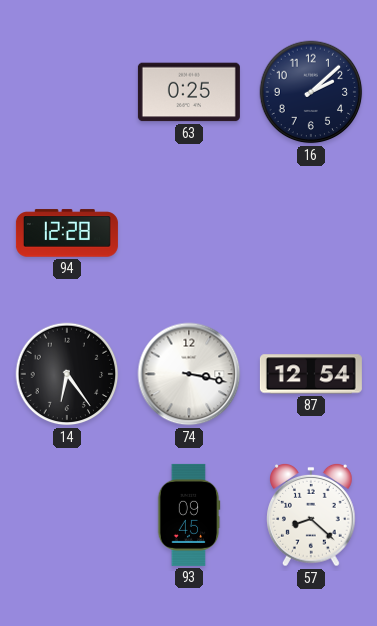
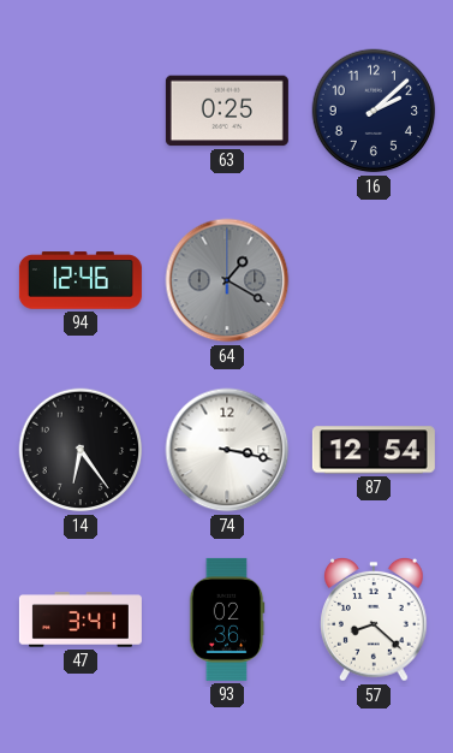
94: 12:28 -> 12:46
64: none -> 1:20
47: none -> 3:41
93: 09:45 -> 02:36
